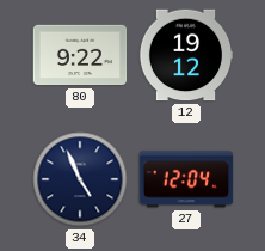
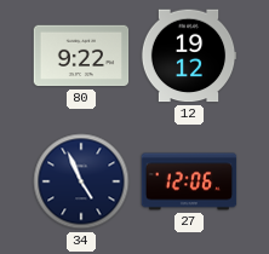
27: 12:04 -> 12:06
